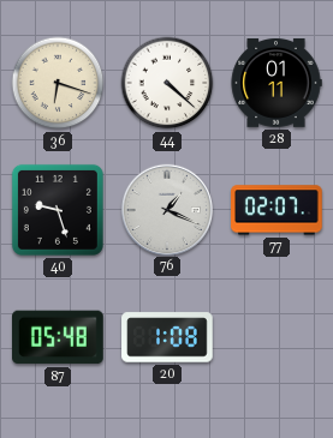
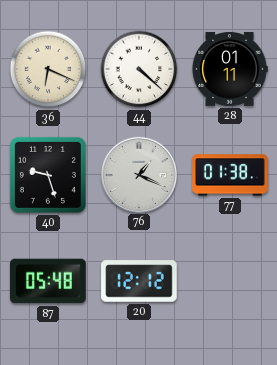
36: 6:18 -> 6:19
77: 02:07 -> 01:38
20: 1:08 -> 12:12
